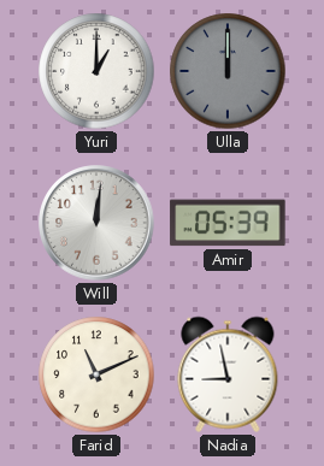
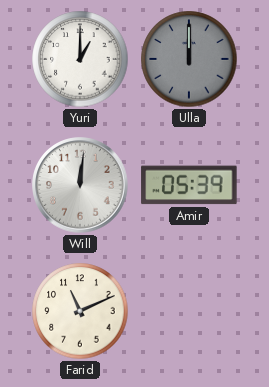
Nadia: 8:58 -> none
